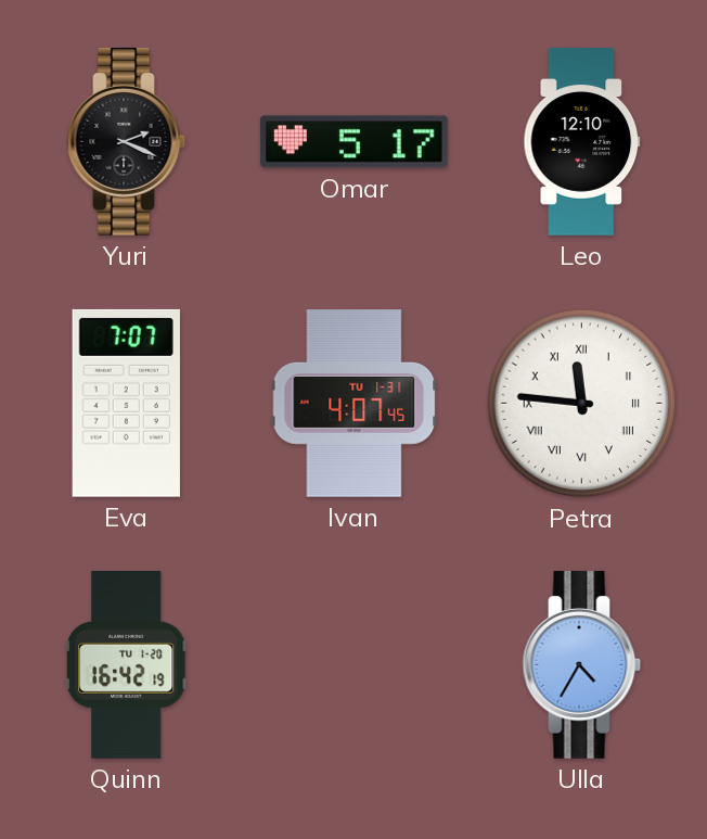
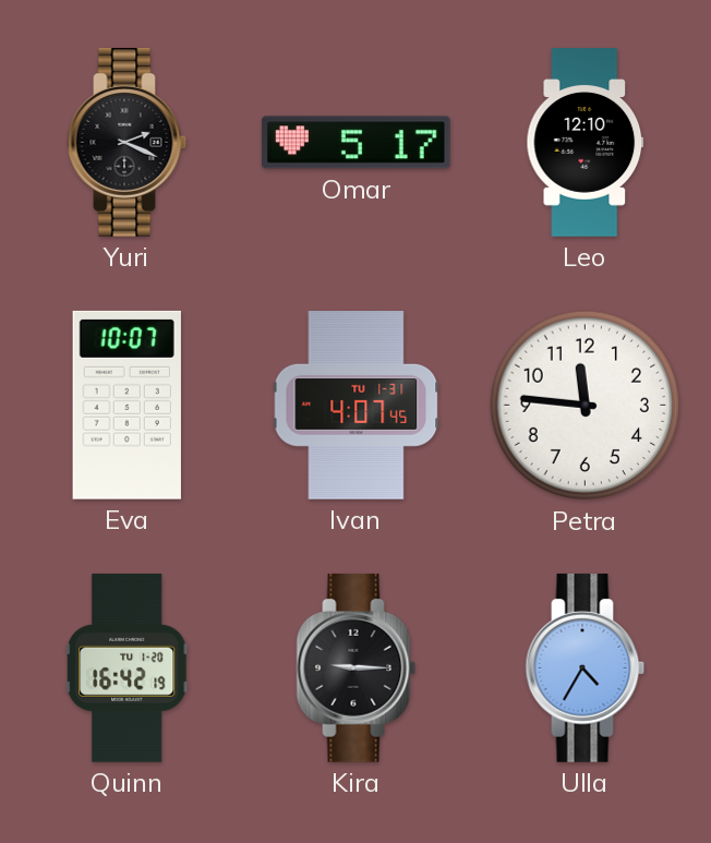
Eva: 7:07 -> 10:07
Petra numerals: Roman -> Arabic
Kira: none -> 9:15
